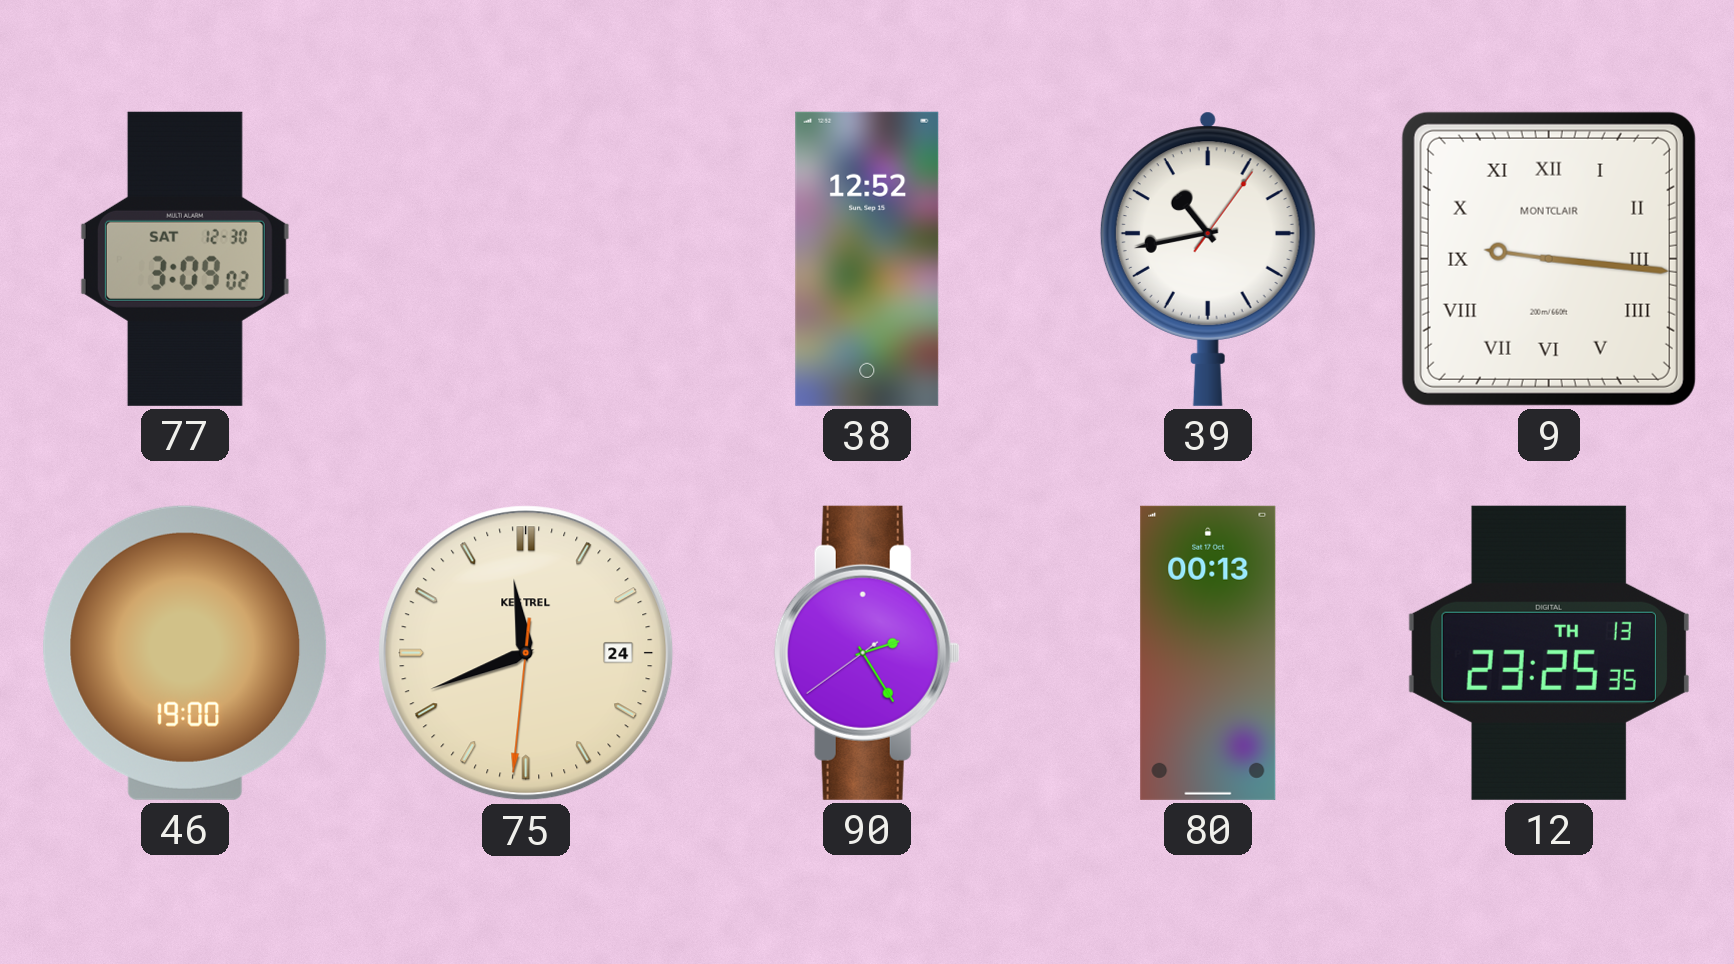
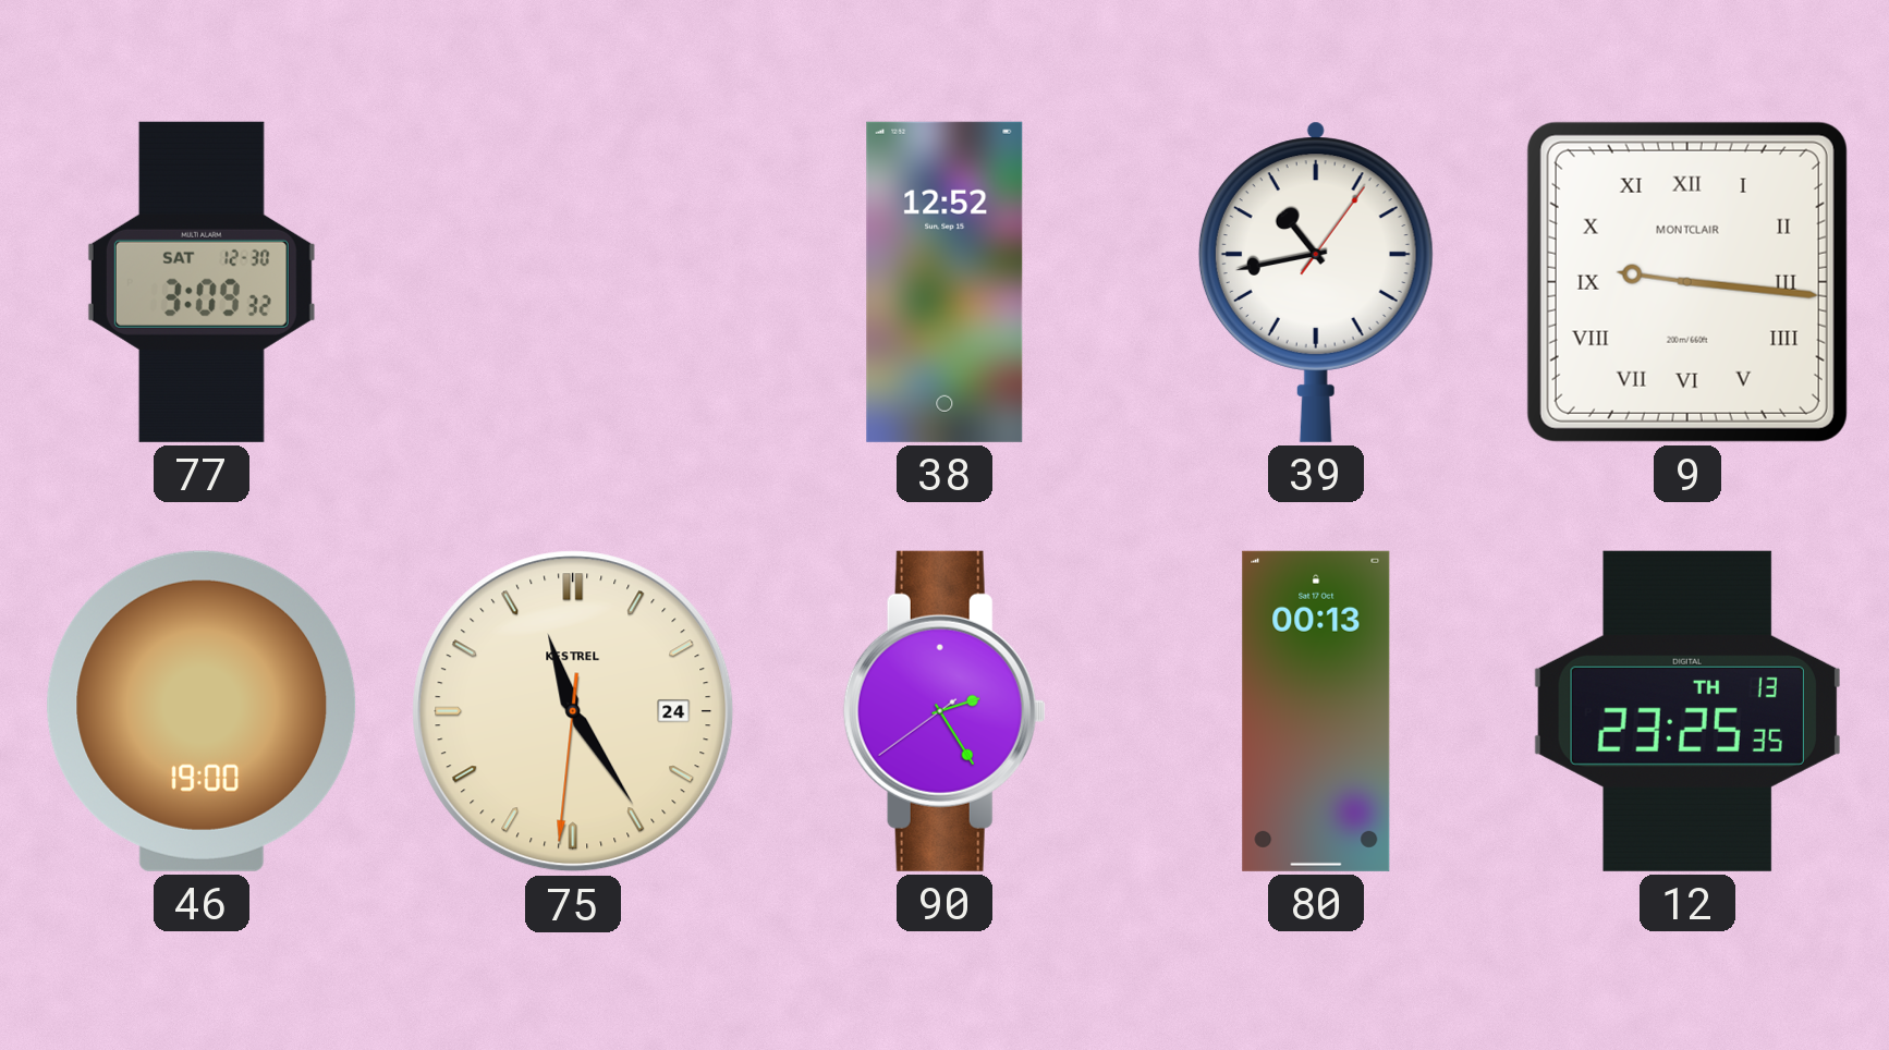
77: 3:09:02 -> 3:09:32
75: 11:41 -> 11:24
